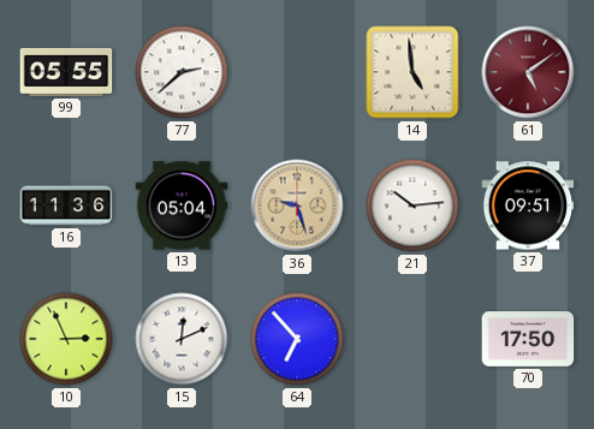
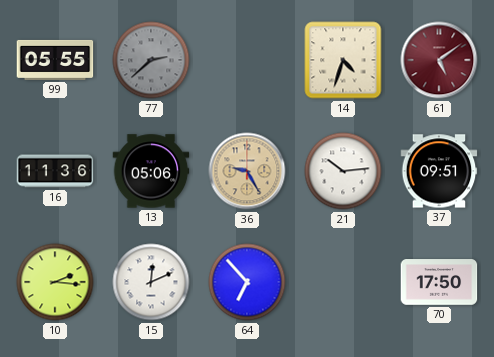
77 dial: white -> grey
14: 4:59 -> 4:33
13: 05:04 -> 05:06
36: 9:27 -> 9:25
10: 2:56 -> 2:16
